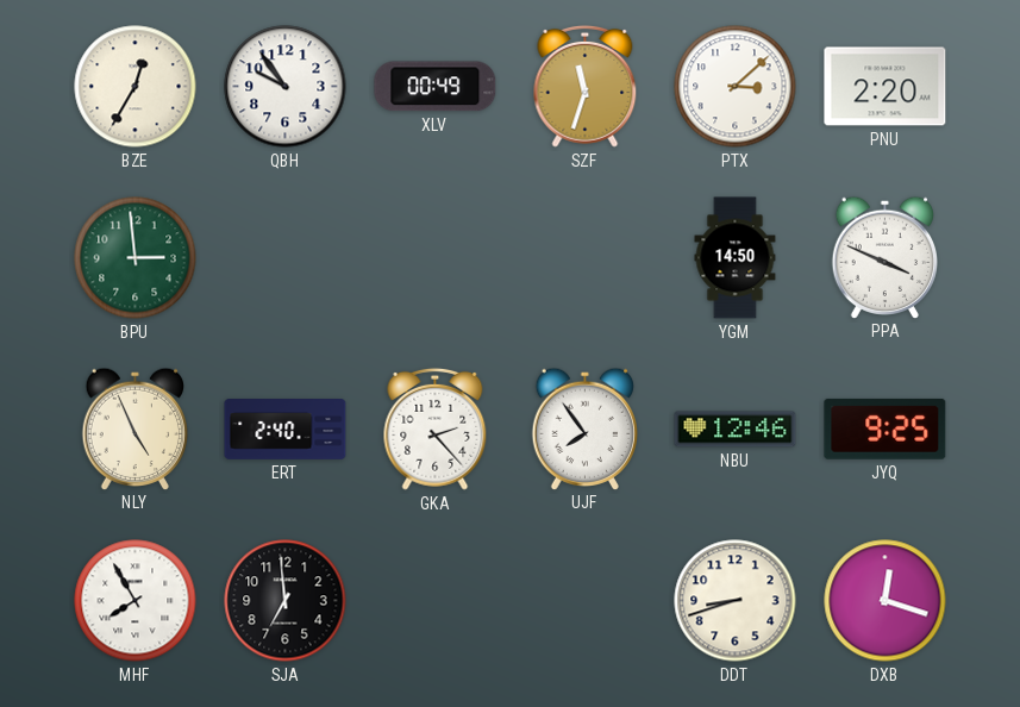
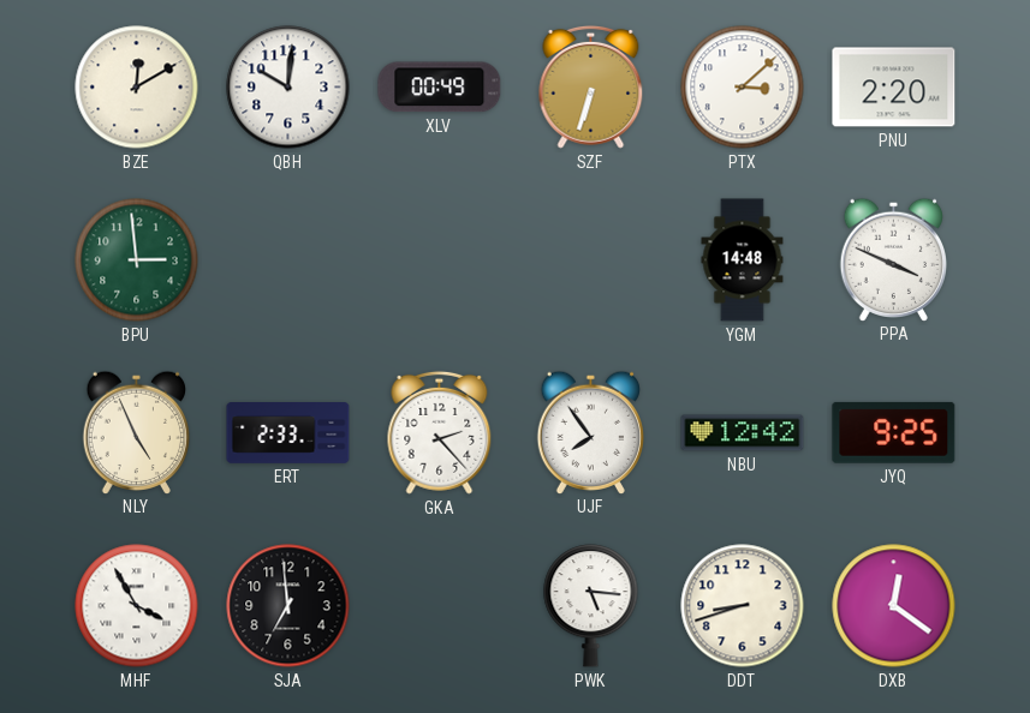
BZE: 12:35 -> 12:10
QBH: 9:54 -> 10:01
SZF: 11:33 -> 6:33
YGM: 14:50 -> 14:48
ERT: 2:40 -> 2:33
NBU: 12:46 -> 12:42
MHF: 7:55 -> 3:55
PWK: none -> 5:16
DXB: 12:18 -> 12:21
